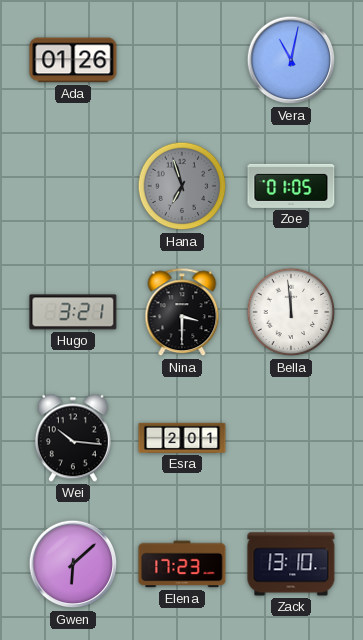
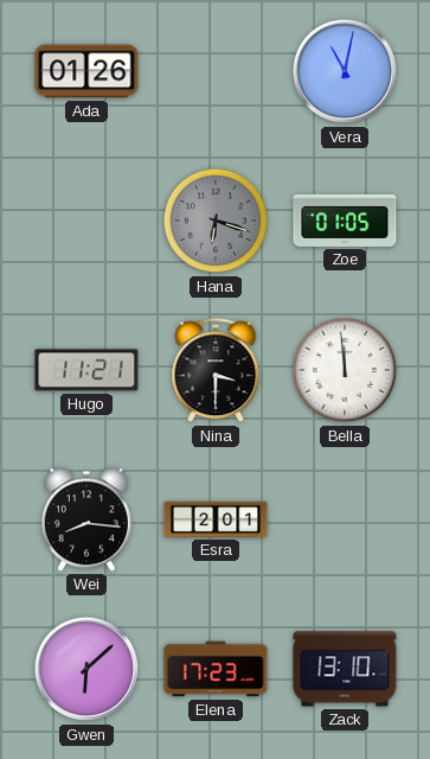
Hana: 6:57 -> 6:18
Hugo: 3:21 -> 11:21
Wei: 10:16 -> 8:16
